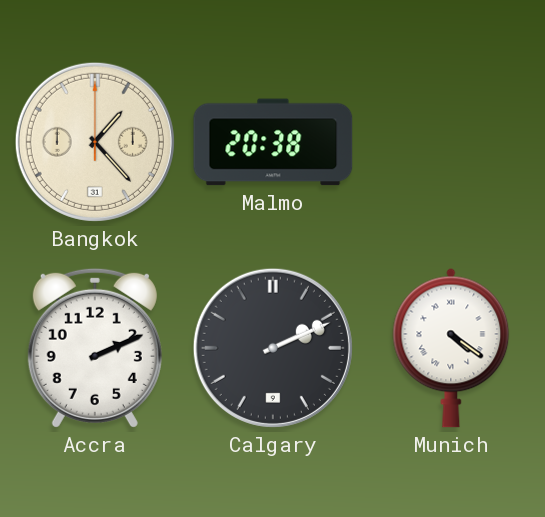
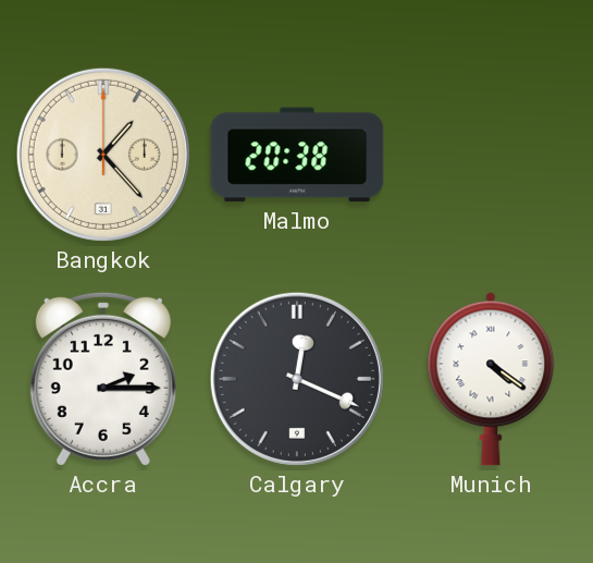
Accra: 2:11 -> 2:15
Calgary: 2:11 -> 12:19
